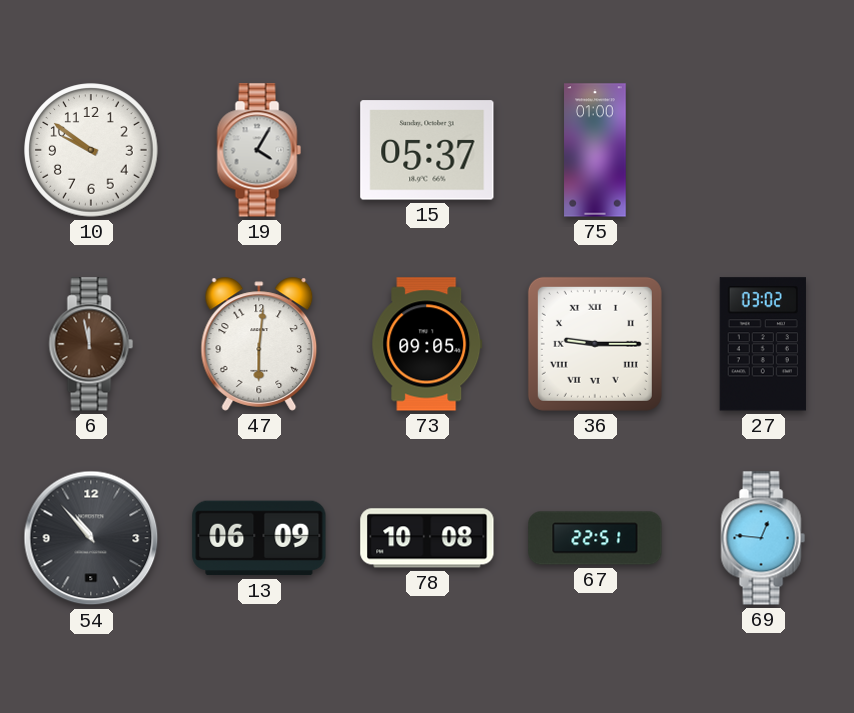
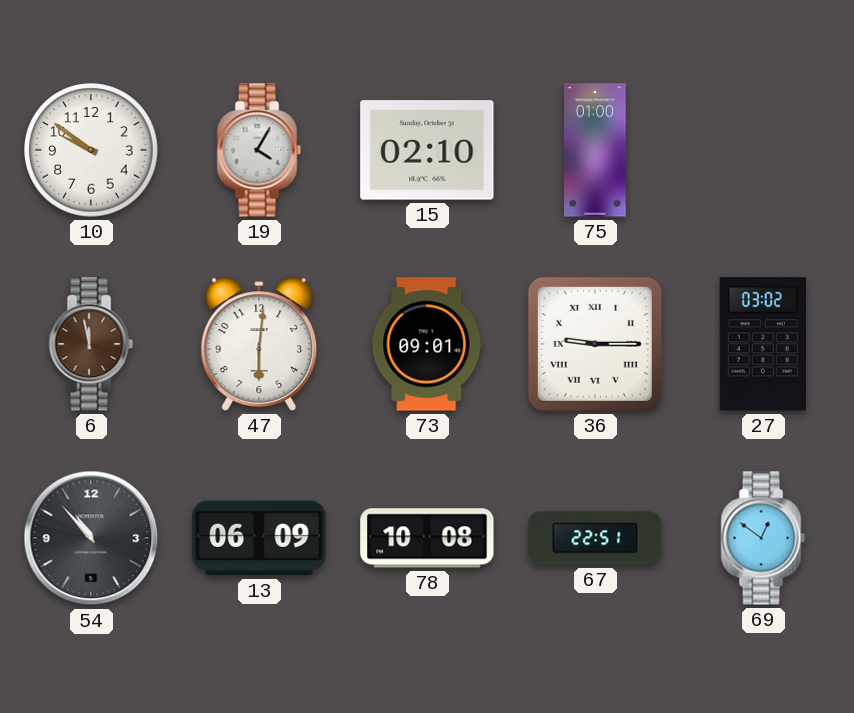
15: 05:37 -> 02:10
73: 09:05 -> 09:01
69: 12:46 -> 12:51
